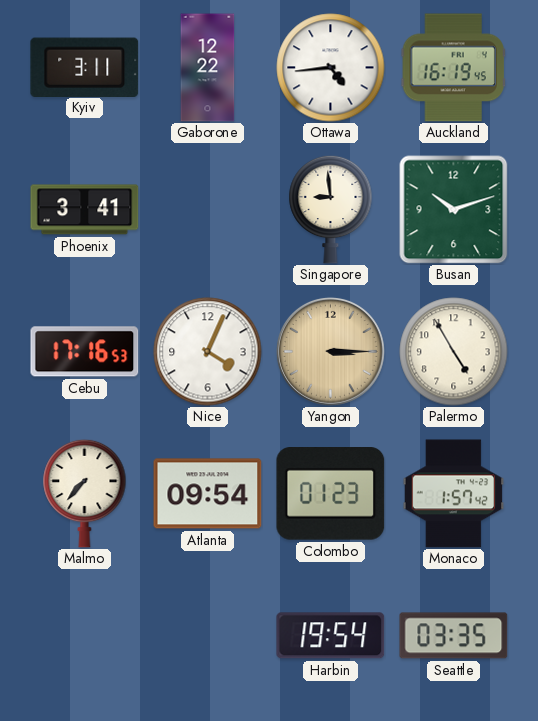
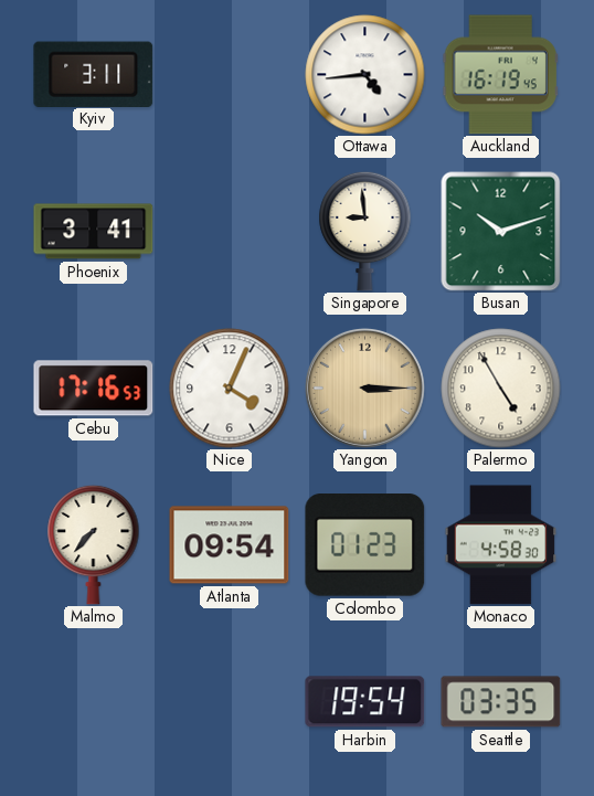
Gaborone: 12:22 -> none
Monaco: 1:57 -> 4:58
